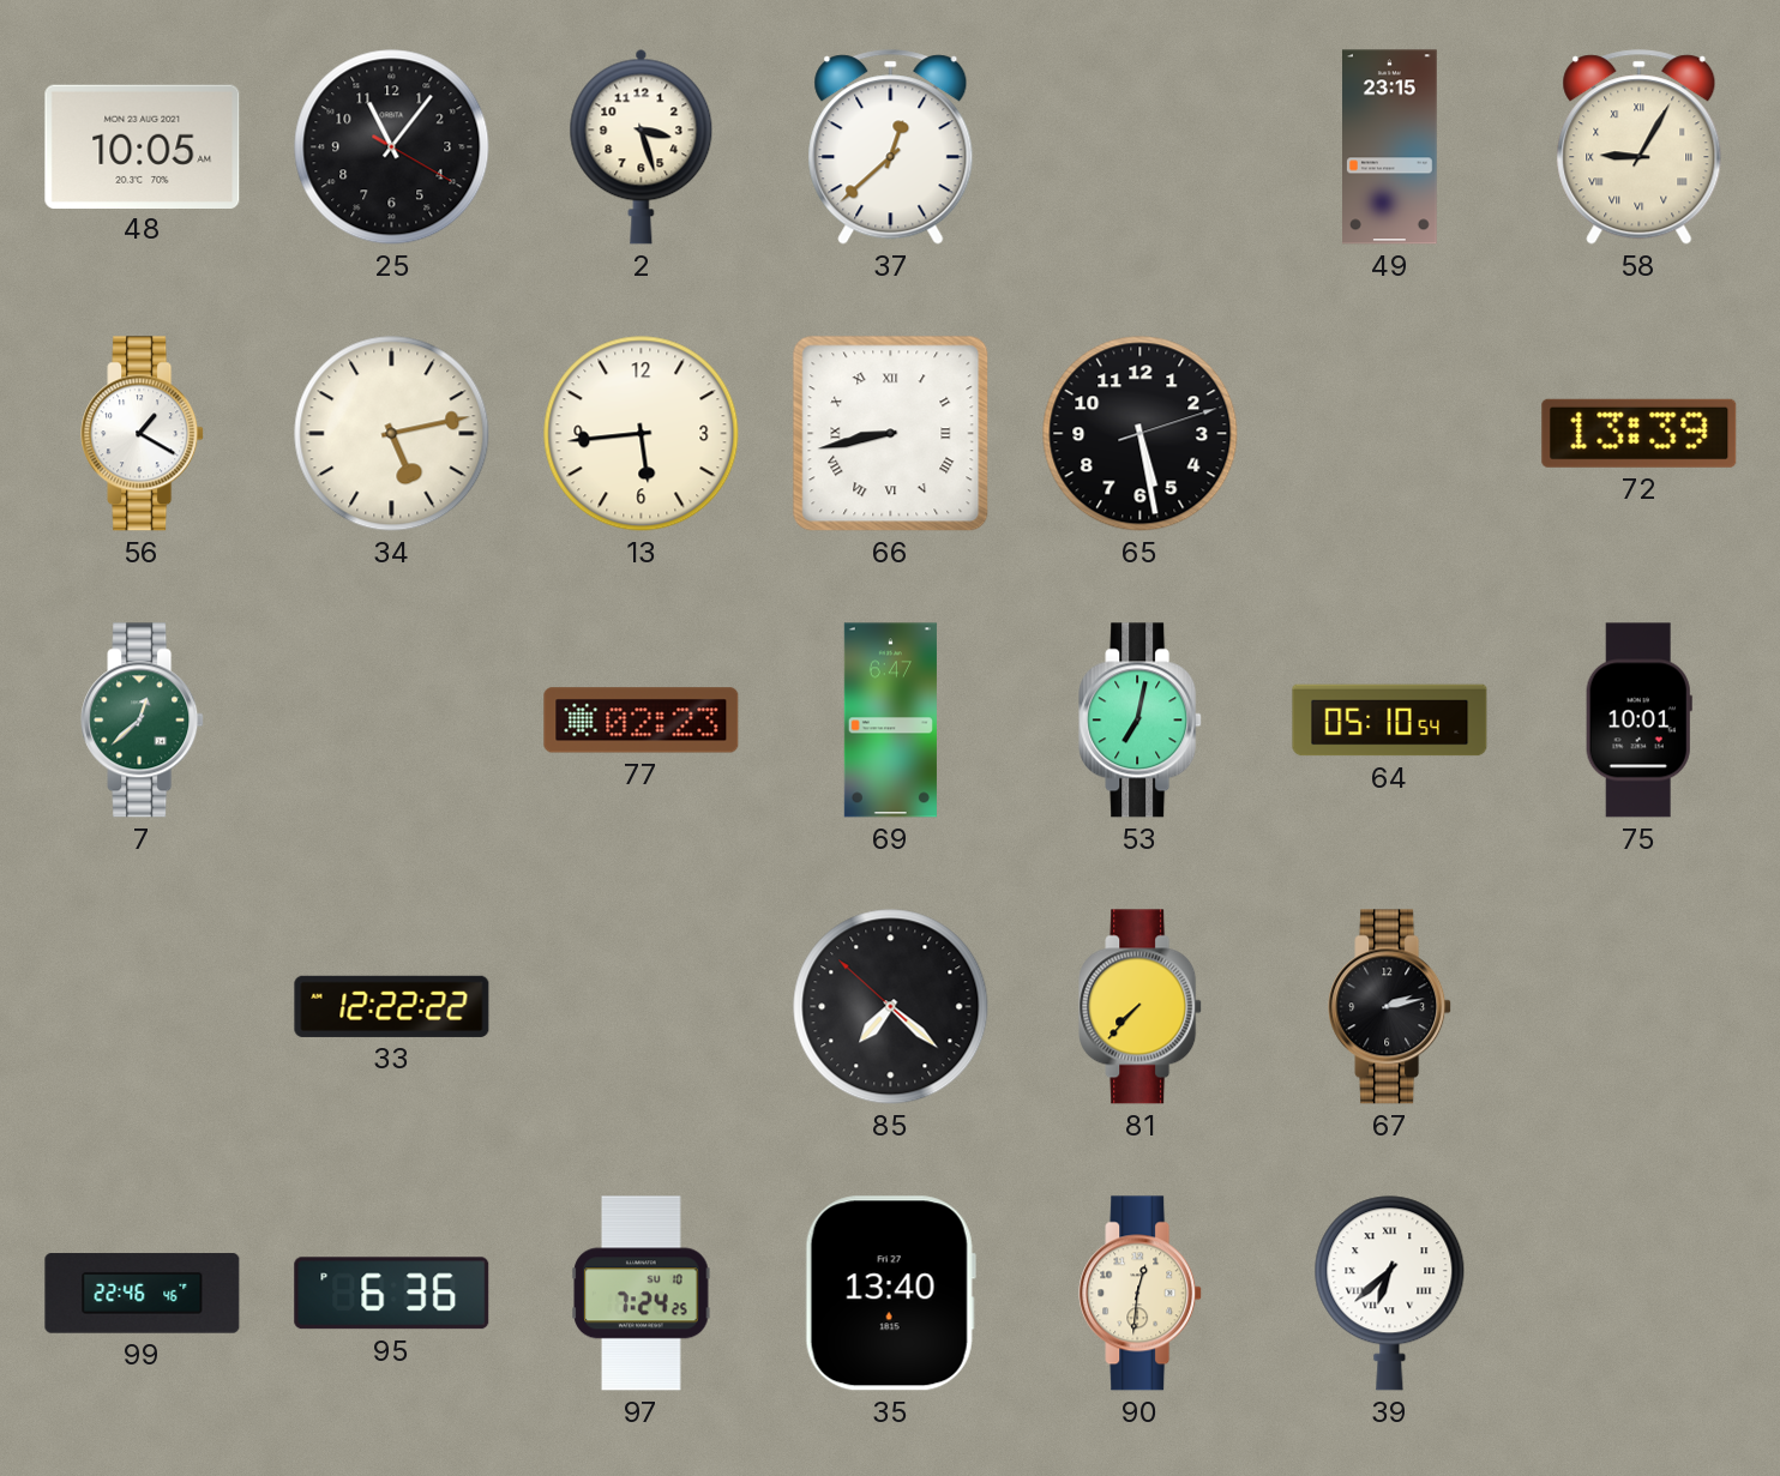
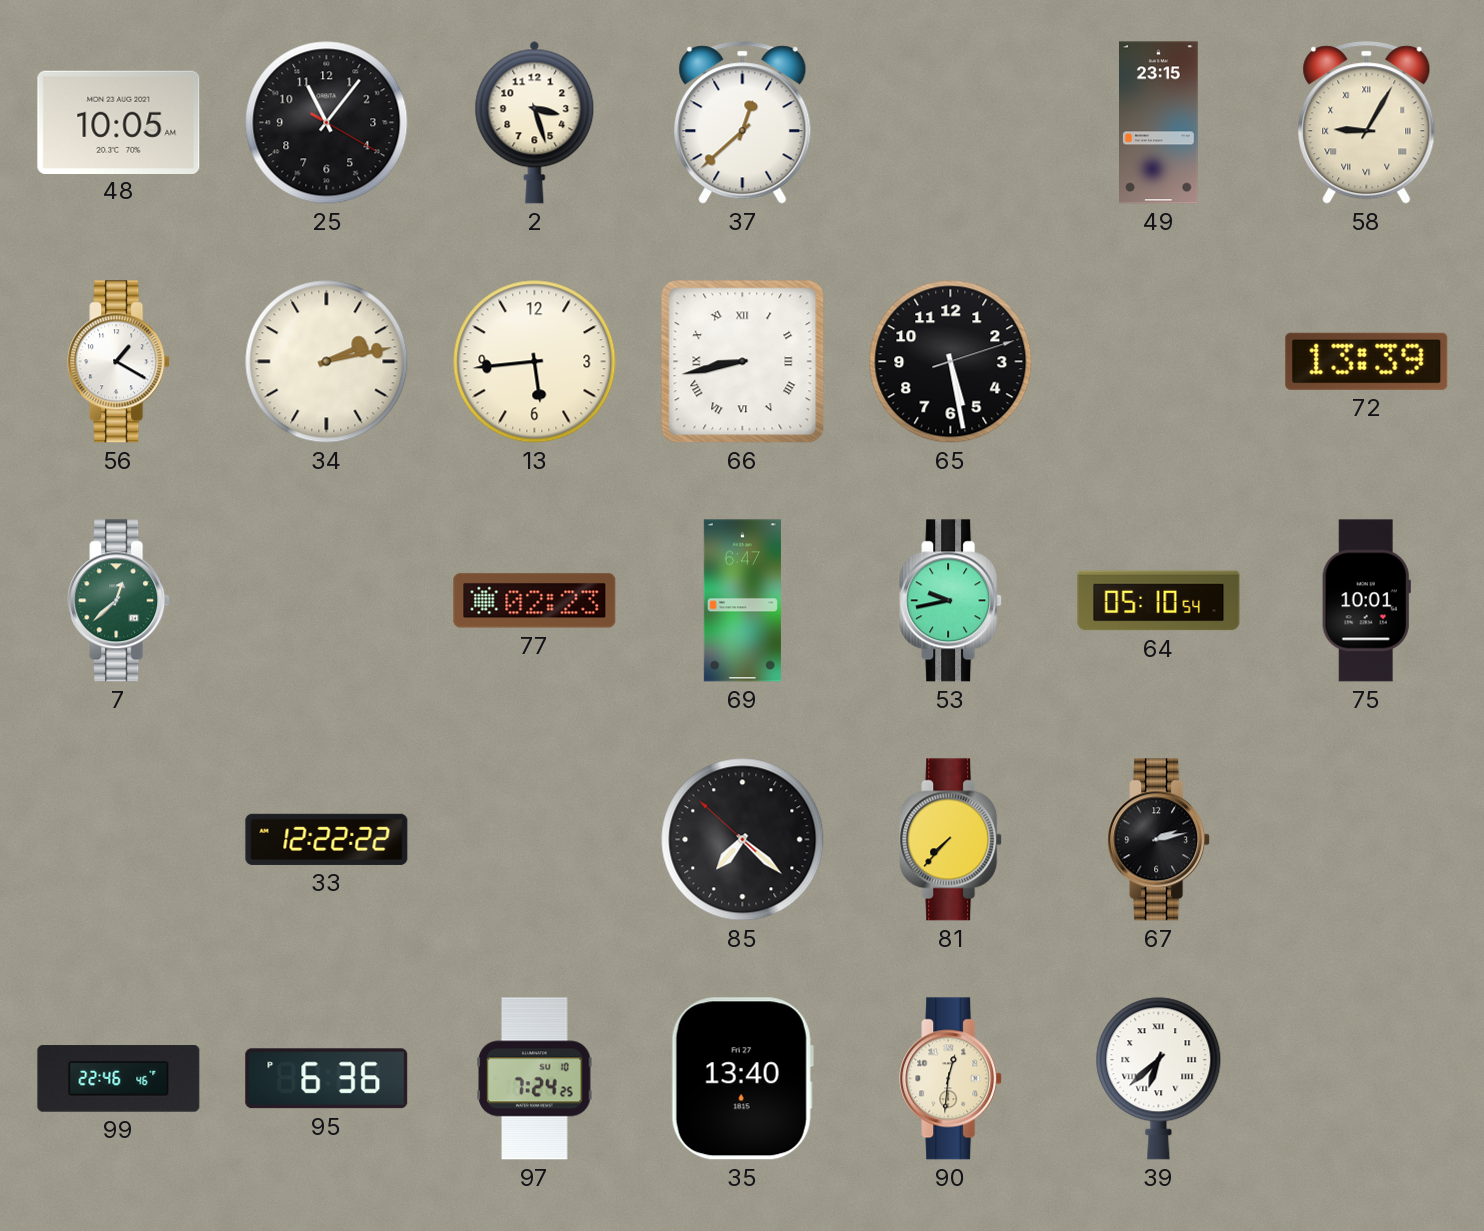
34: 5:13 -> 2:13
53: 7:02 -> 9:43
